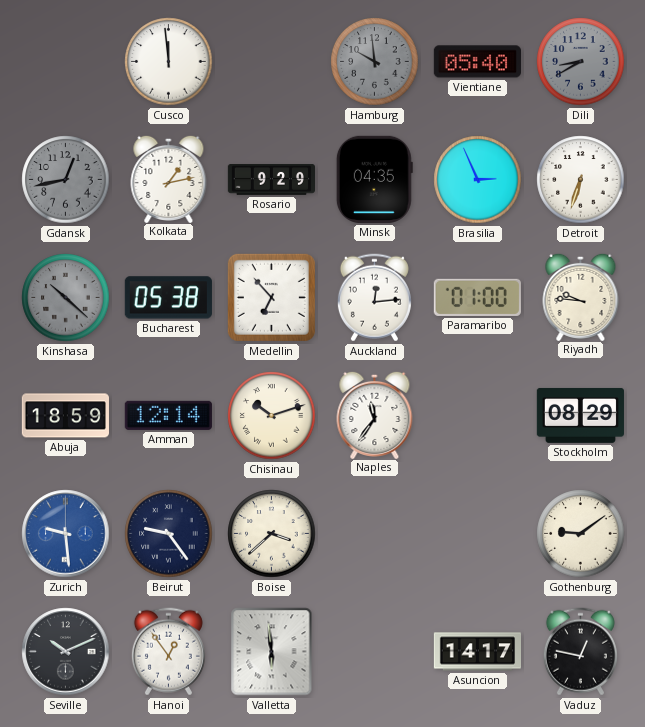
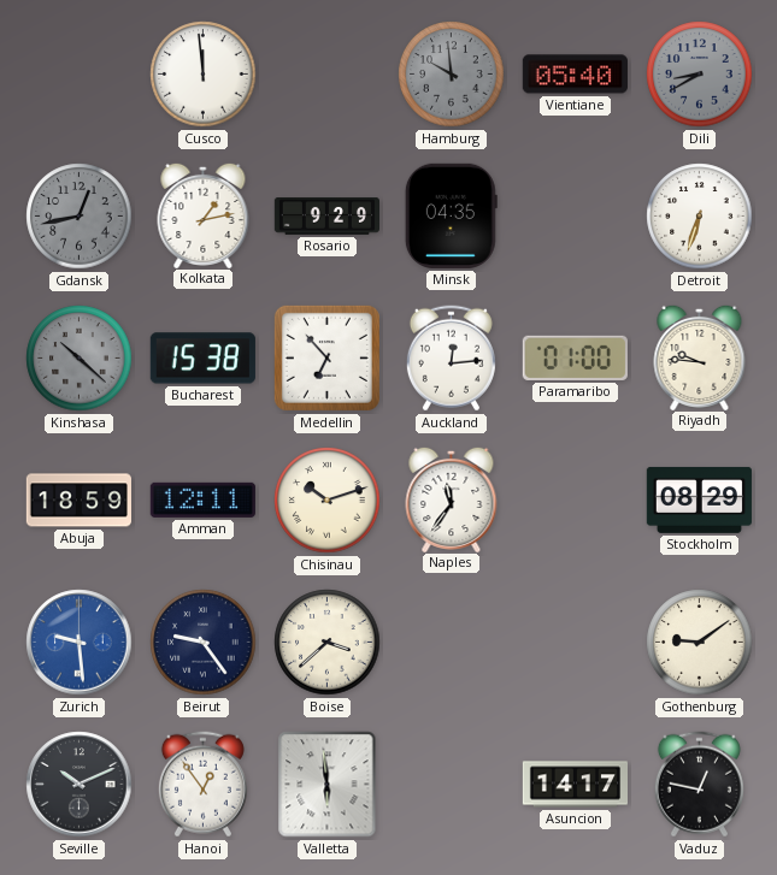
Brasilia: 2:56 -> none
Bucharest: 05:38 -> 15:38
Amman: 12:14 -> 12:11
